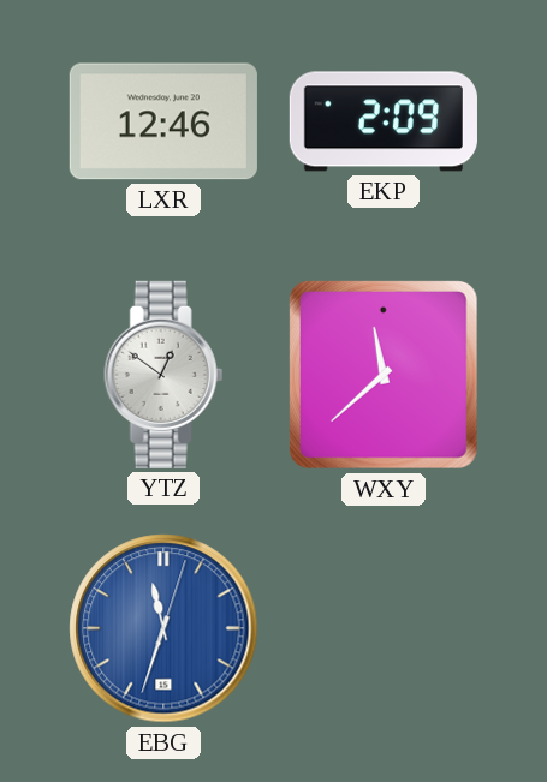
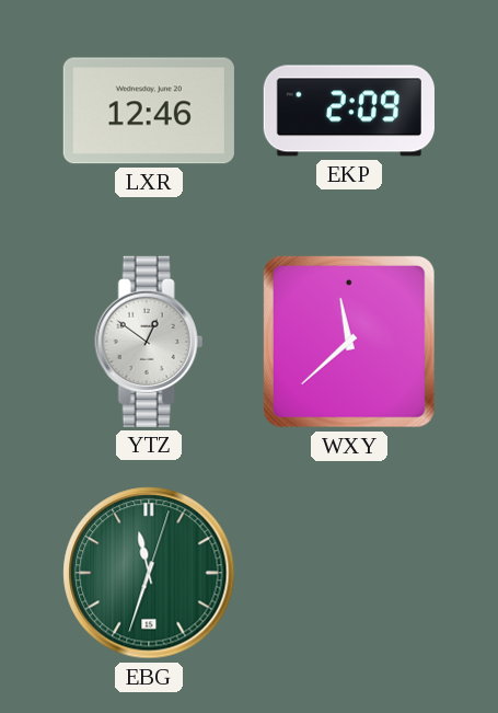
EBG dial: blue -> green
